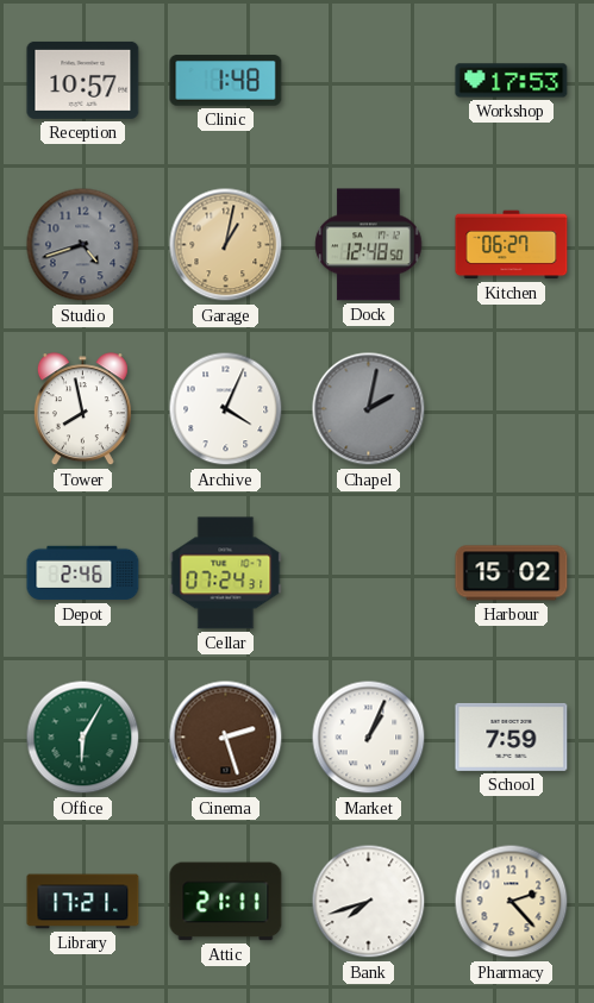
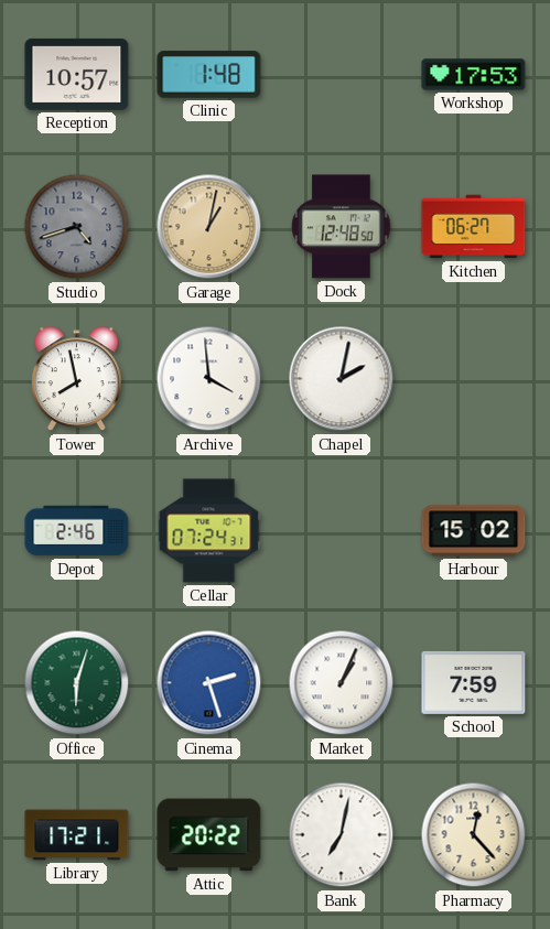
Archive: 4:04 -> 3:59
Chapel dial: grey -> white
Office: 6:05 -> 6:03
Cinema dial: brown -> blue
Attic: 21:11 -> 20:22
Bank: 7:42 -> 7:02
Pharmacy: 2:23 -> 12:23
